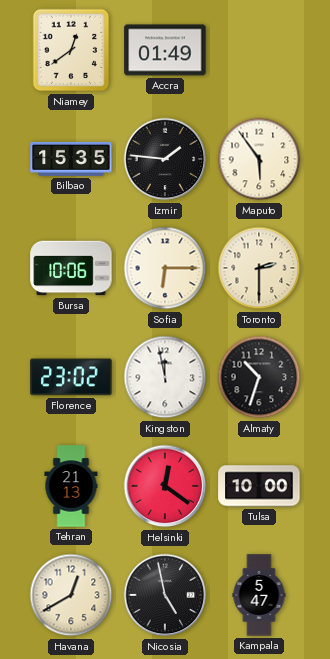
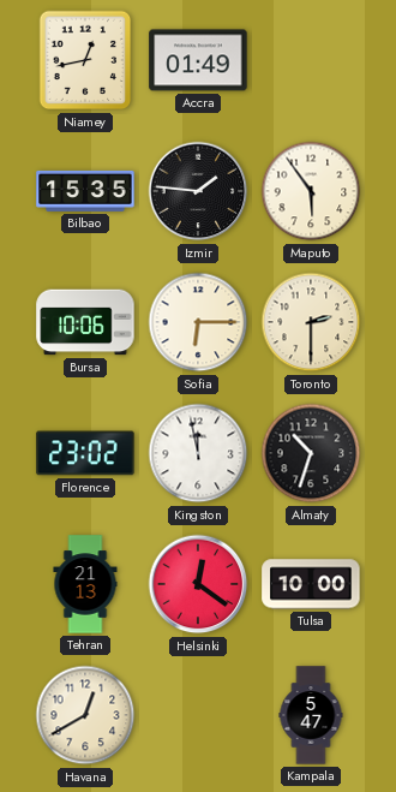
Niamey: 12:39 -> 12:43
Nicosia: 4:58 -> none
